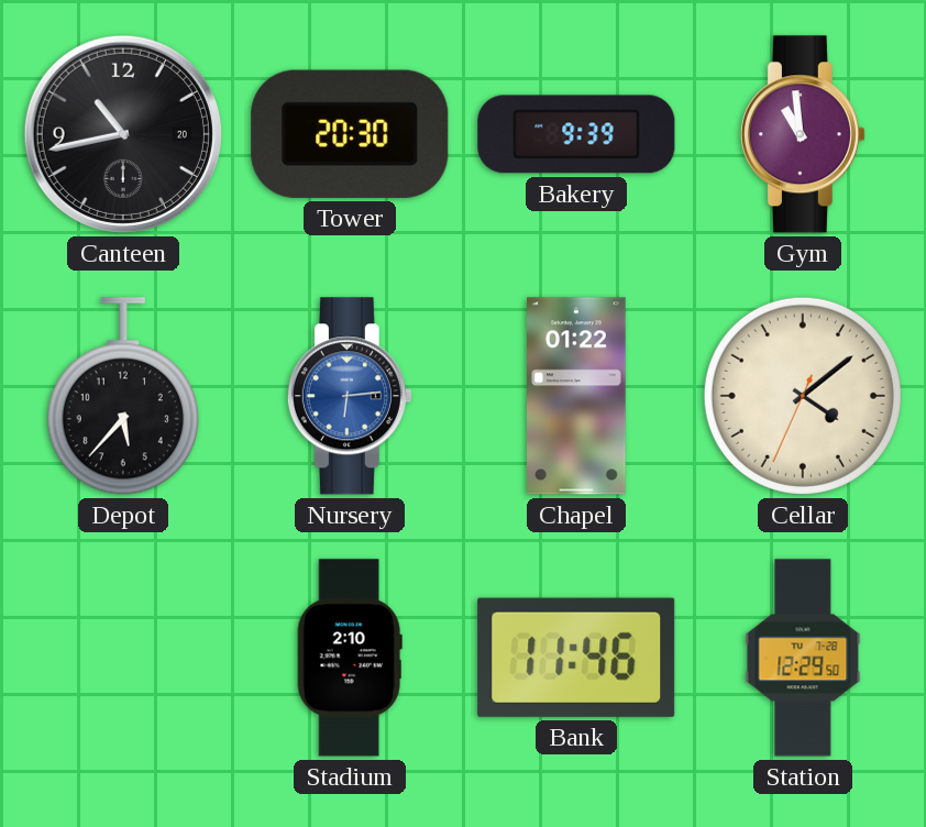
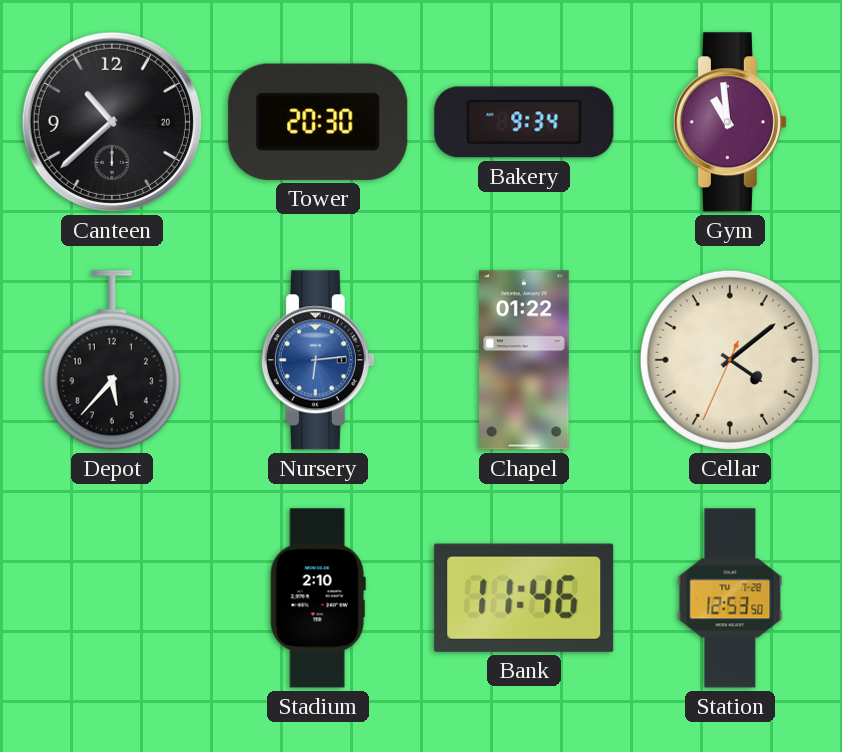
Canteen: 10:43 -> 10:38
Bakery: 9:39 -> 9:34
Station: 12:29 -> 12:53
